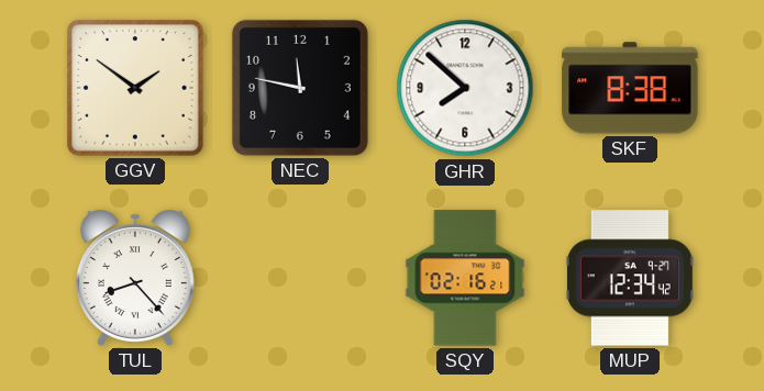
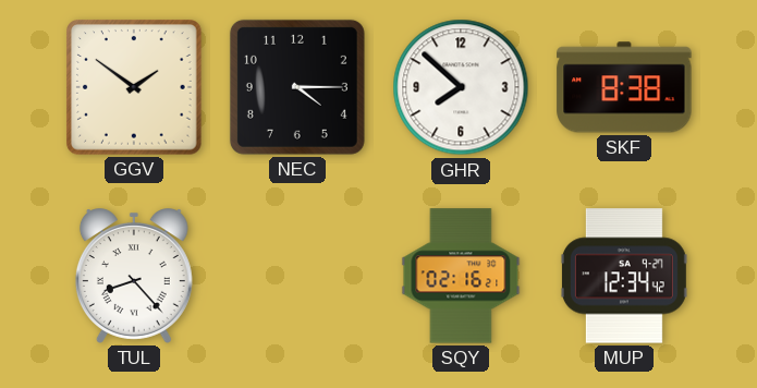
NEC: 11:47 -> 4:15
